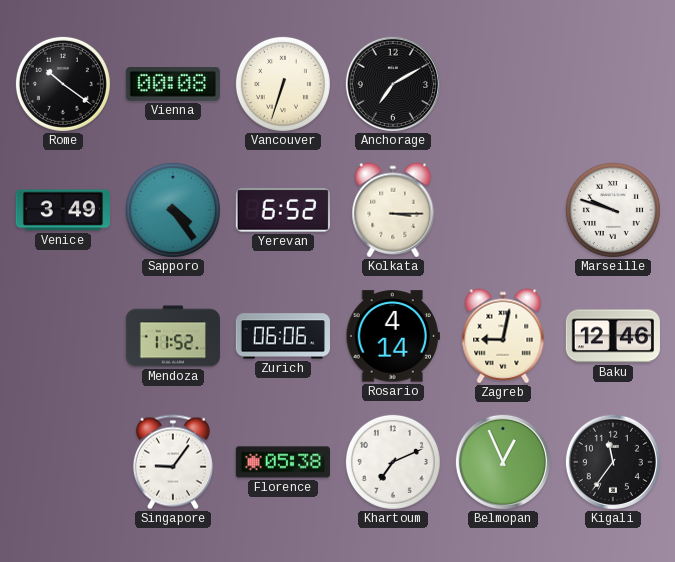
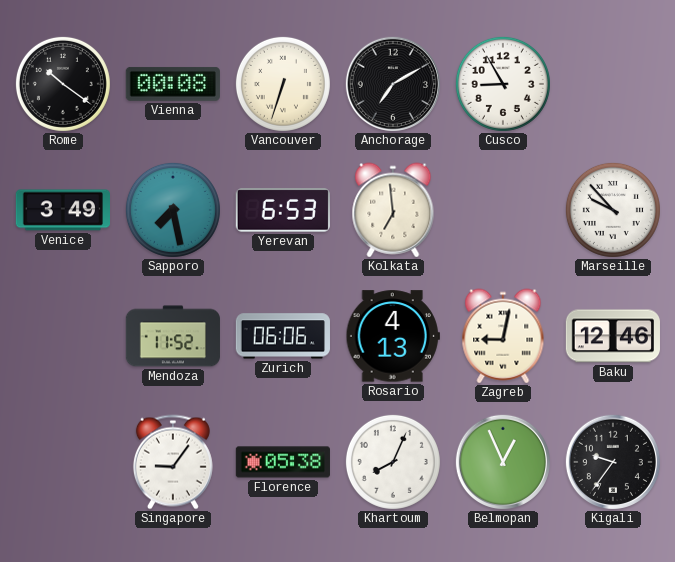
Cusco: none -> 8:55
Sapporo: 4:24 -> 7:28
Yerevan: 6:52 -> 6:53
Kolkata: 3:15 -> 6:59
Marseille: 9:48 -> 9:53
Rosario: 4:14 -> 4:13
Khartoum: 7:11 -> 8:04
Kigali: 11:36 -> 9:36
